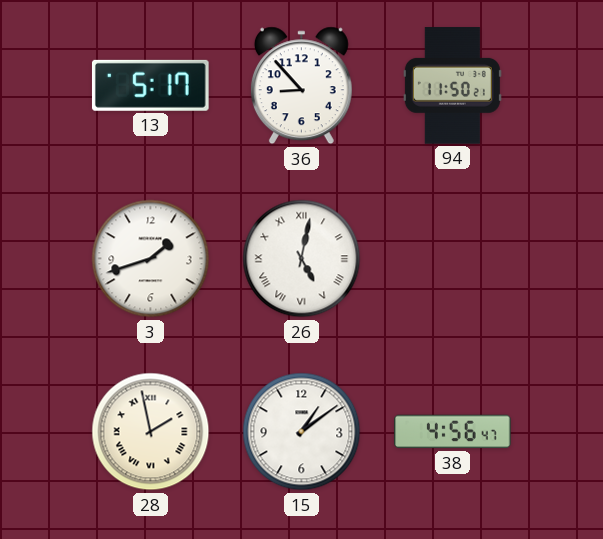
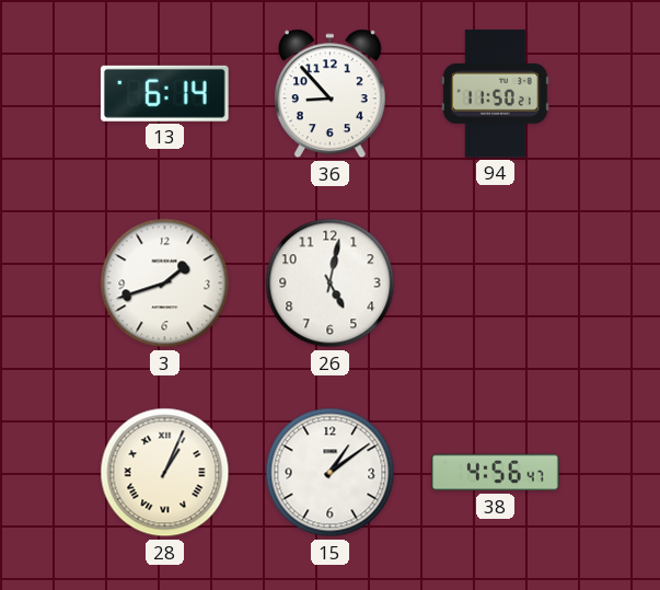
13: 5:17 -> 6:14
26 numerals: Roman -> Arabic
28: 1:58 -> 1:04
